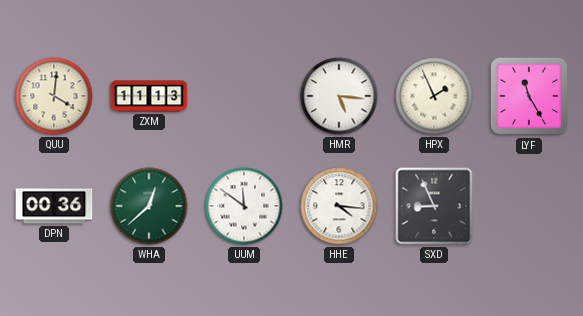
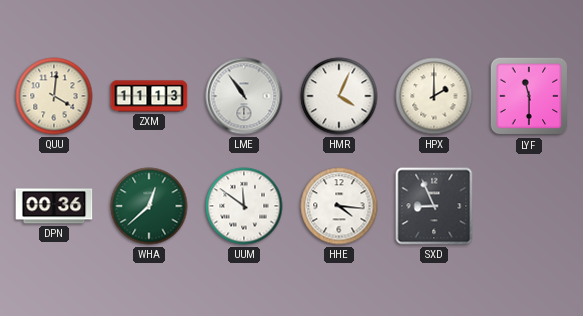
LME: none -> 10:54
HMR: 5:16 -> 4:04
HPX: 1:56 -> 2:00
LYF: 11:25 -> 11:30
